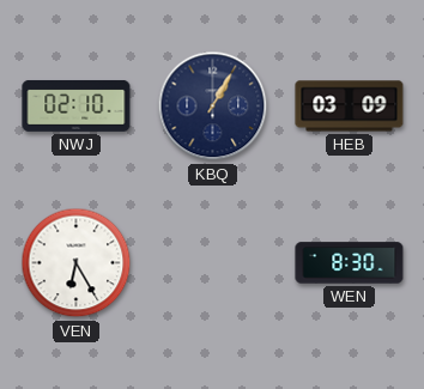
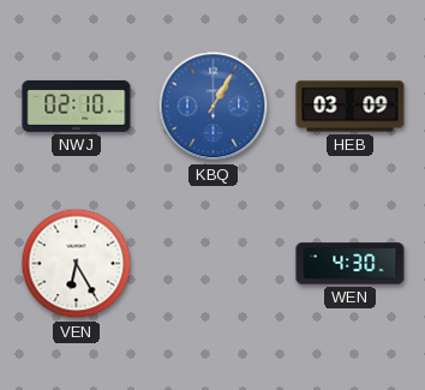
KBQ dial: navy -> blue
WEN: 8:30 -> 4:30
